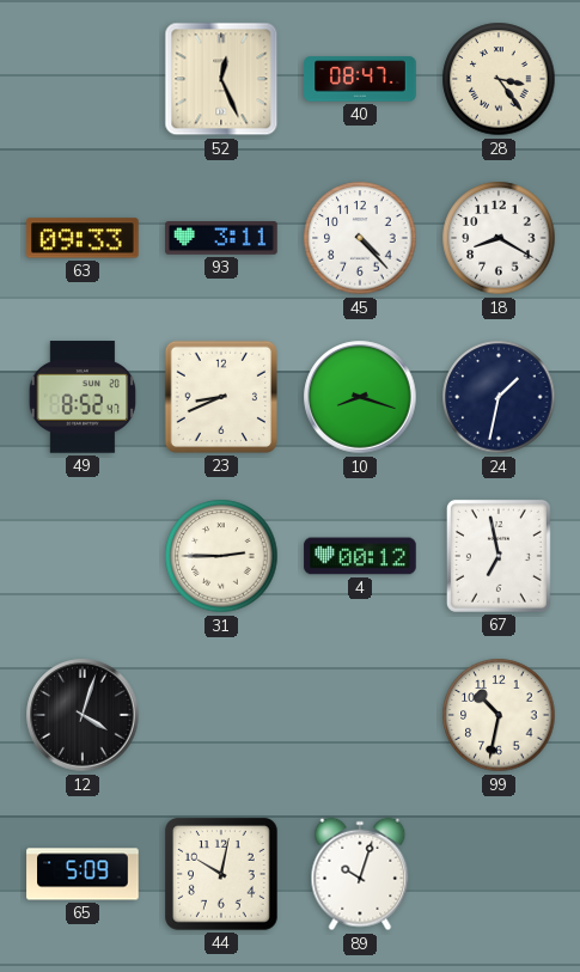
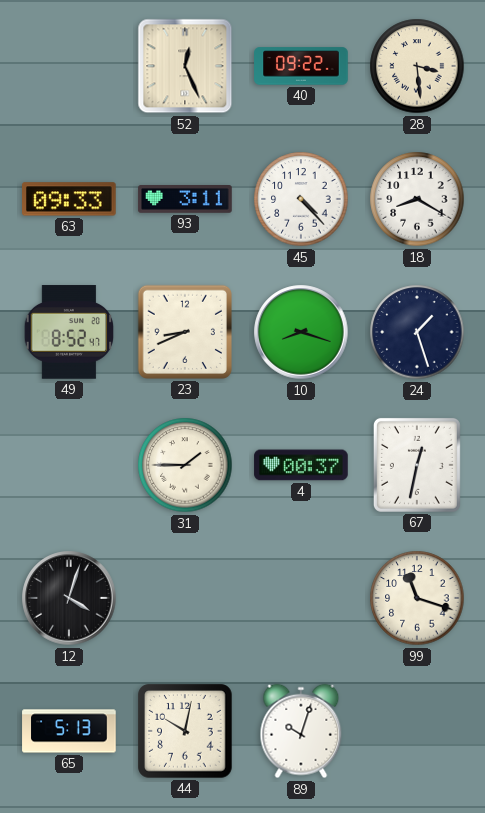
40: 08:47 -> 09:22
28: 3:24 -> 3:29
24: 1:32 -> 1:27
31: 2:45 -> 1:45
4: 00:12 -> 00:37
67: 6:58 -> 12:32
99: 10:32 -> 11:18
65: 5:09 -> 5:13
